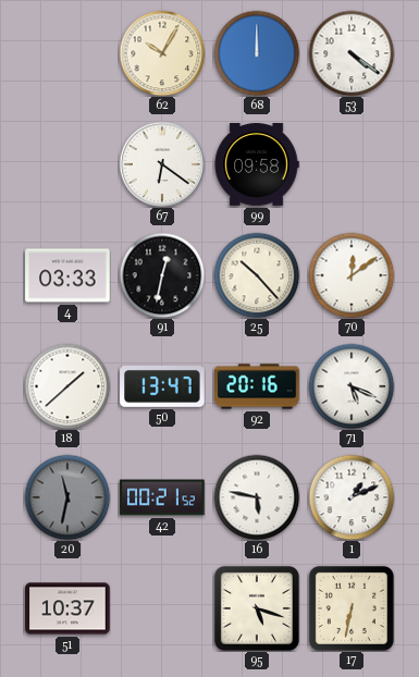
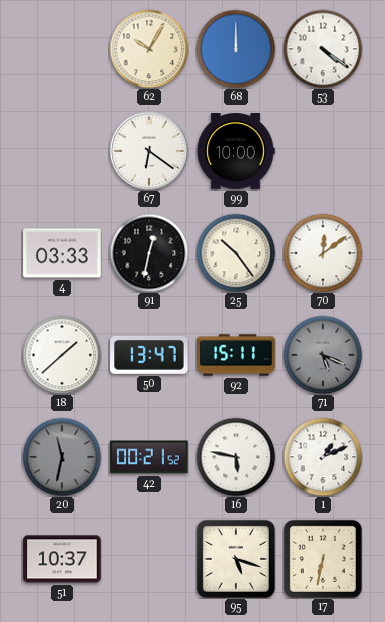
99: 09:58 -> 10:00
25: 10:23 -> 10:24
92: 20:16 -> 15:11
71 dial: white -> grey
